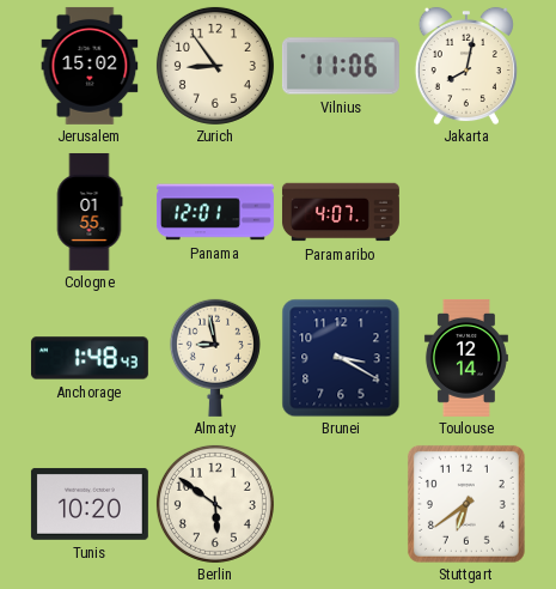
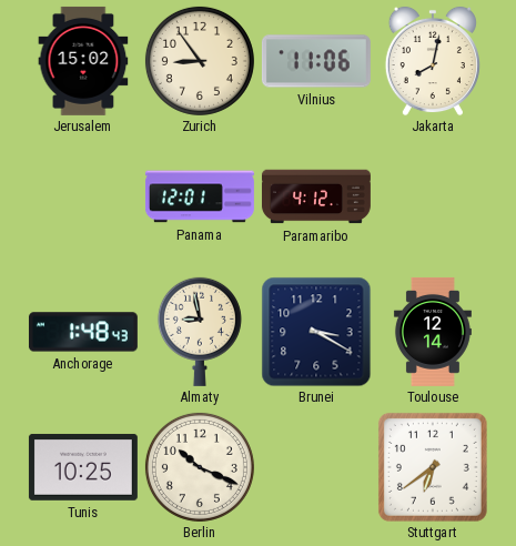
Cologne: 01:55 -> none
Paramaribo: 4:07 -> 4:12
Tunis: 10:20 -> 10:25
Berlin: 5:51 -> 10:19
